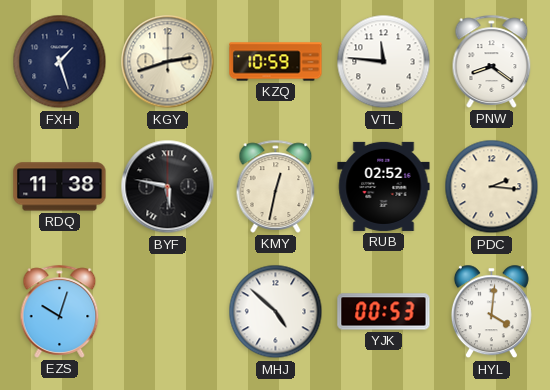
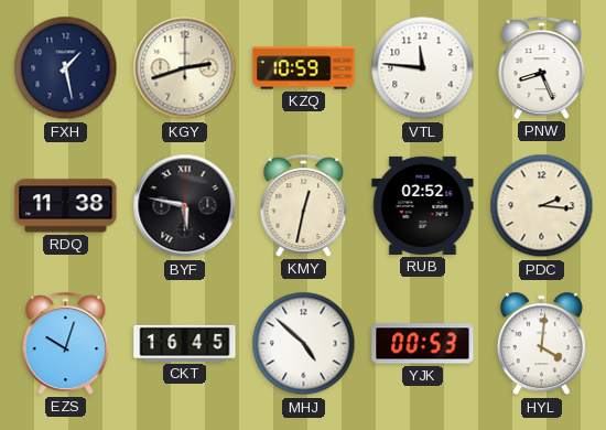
FXH: 1:27 -> 1:28
PNW: 8:21 -> 8:26
CKT: none -> 16:45
